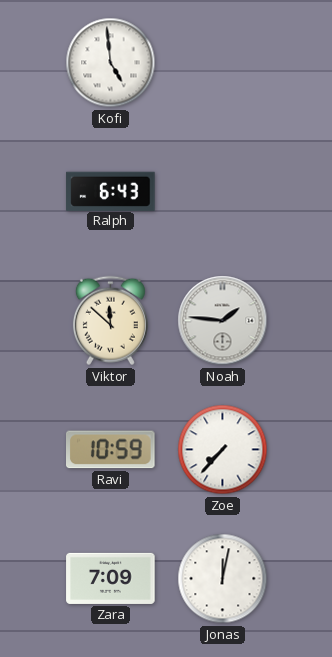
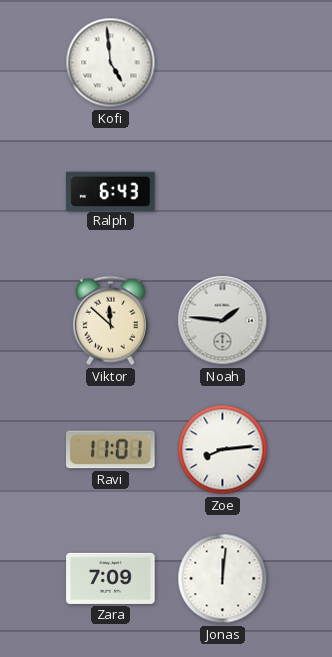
Ravi: 10:59 -> 11:01
Zoe: 7:37 -> 8:14
Jonas: 12:02 -> 12:01
